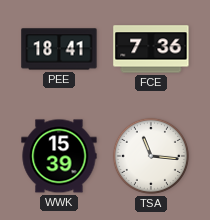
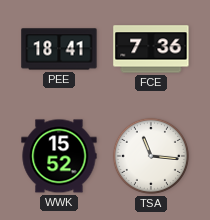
WWK: 15:39 -> 15:52
